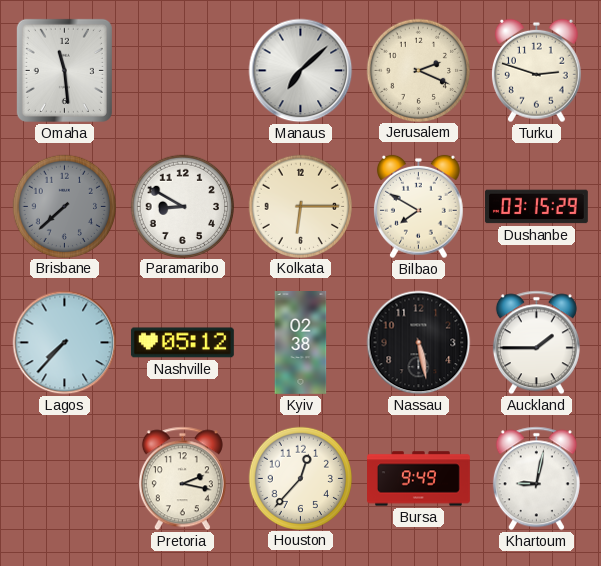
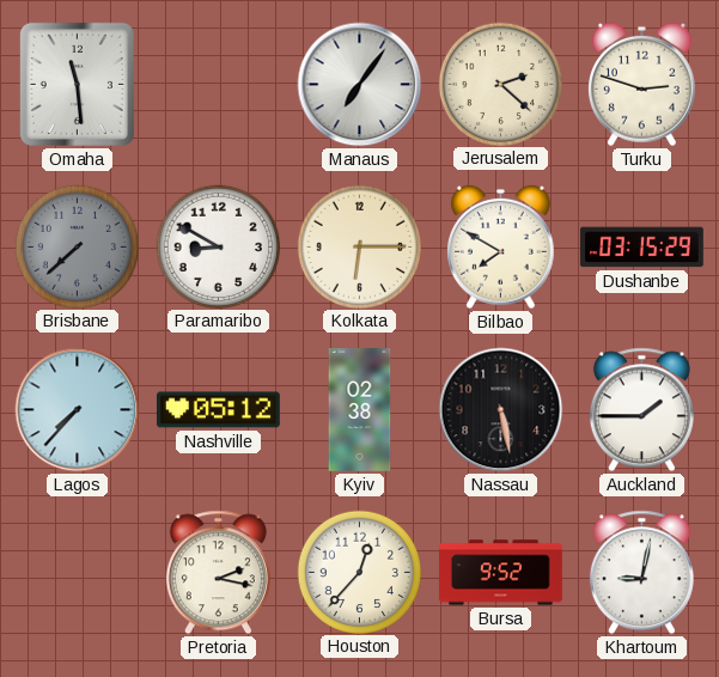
Manaus: 7:08 -> 7:06
Jerusalem: 2:19 -> 2:22
Bursa: 9:49 -> 9:52
